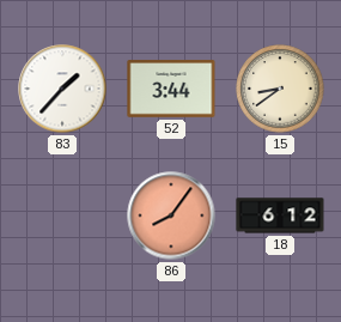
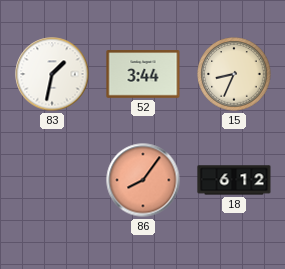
83: 1:37 -> 1:32
15: 8:39 -> 8:34
